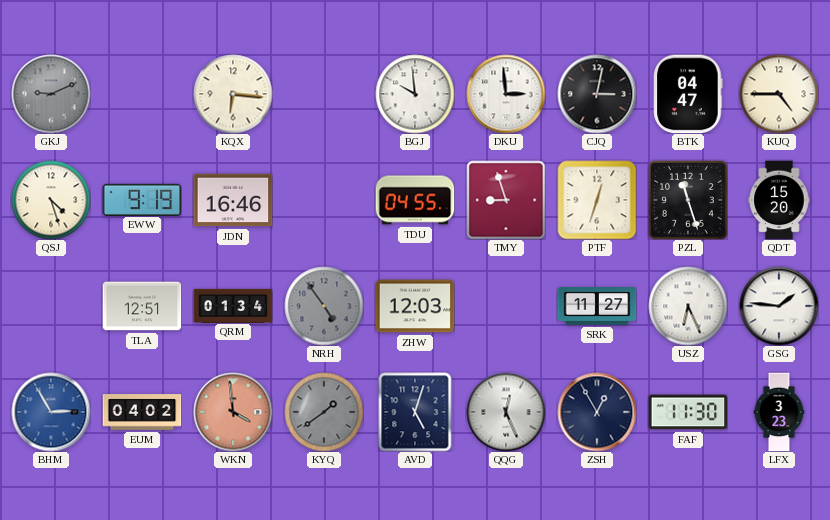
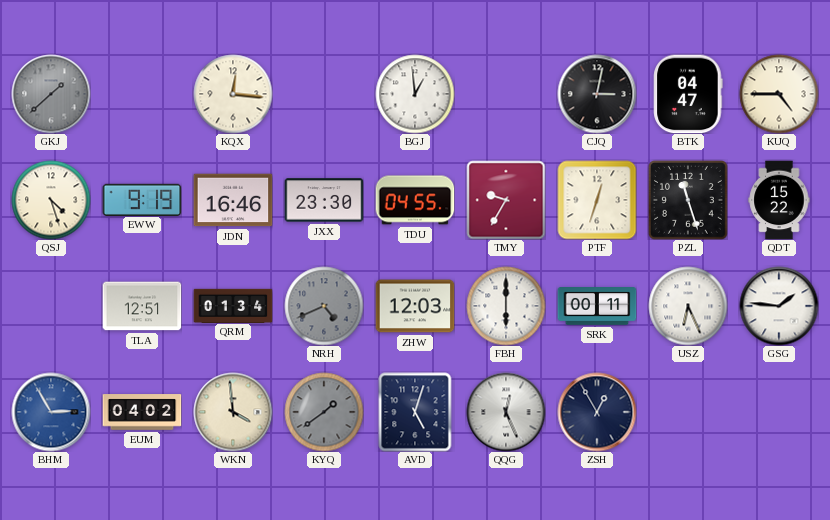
GKJ: 9:11 -> 1:38
KQX: 6:16 -> 12:16
BGJ: 9:59 -> 12:59
DKU: 2:59 -> none
JXX: none -> 23:30
TMY: 8:57 -> 9:35
QDT: 15:20 -> 15:22
NRH: 4:54 -> 4:41
FBH: none -> 6:00
SRK: 11:27 -> 00:11
WKN dial: salmon -> cream
FAF: 11:30 -> none
LFX: 3:23 -> none
